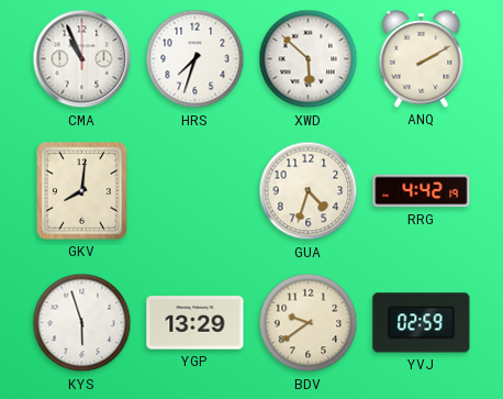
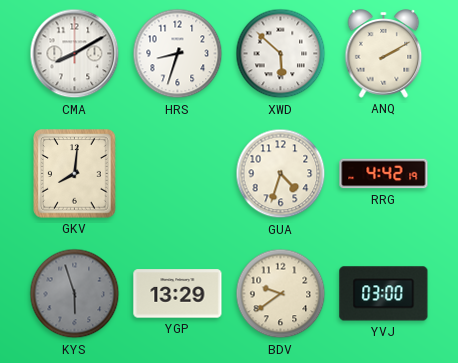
CMA: 10:56 -> 8:10
HRS: 7:33 -> 8:33
KYS dial: white -> grey
YVJ: 02:59 -> 03:00
